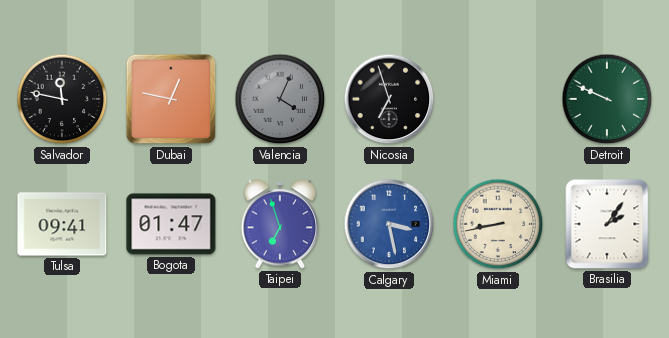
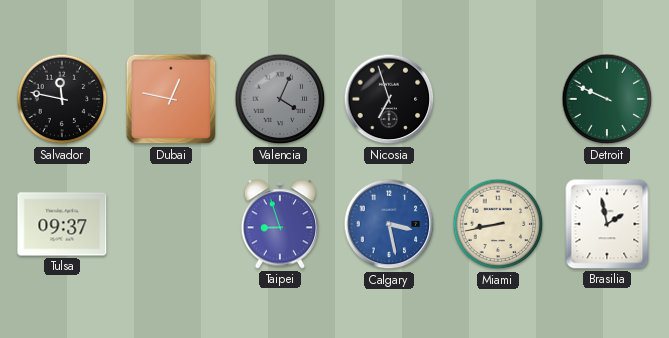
Tulsa: 09:41 -> 09:37
Bogota: 01:47 -> none
Taipei: 6:57 -> 8:57
Brasilia: 2:06 -> 1:58
